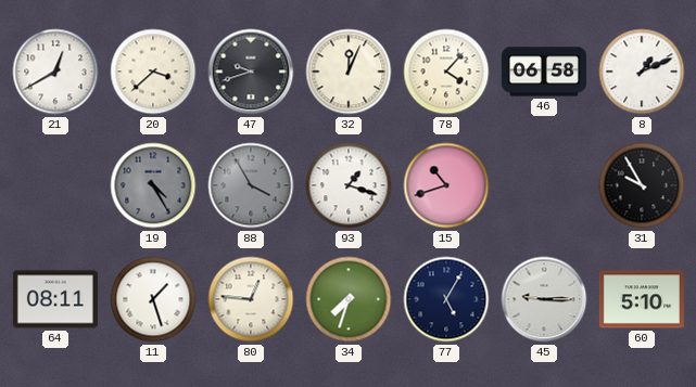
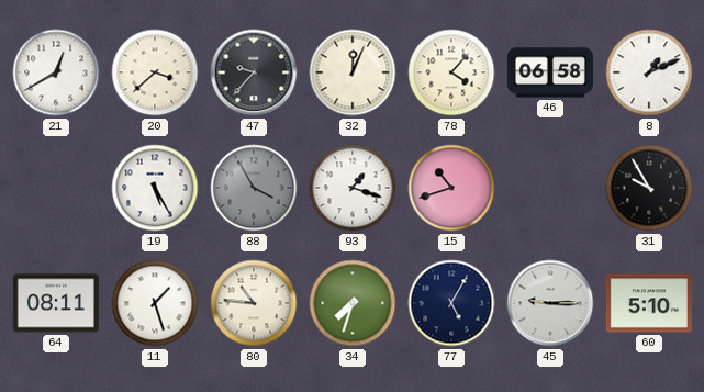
47: 9:42 -> 9:37
19: 4:25 -> 5:25
19 dial: grey -> white
80: 12:46 -> 10:46
